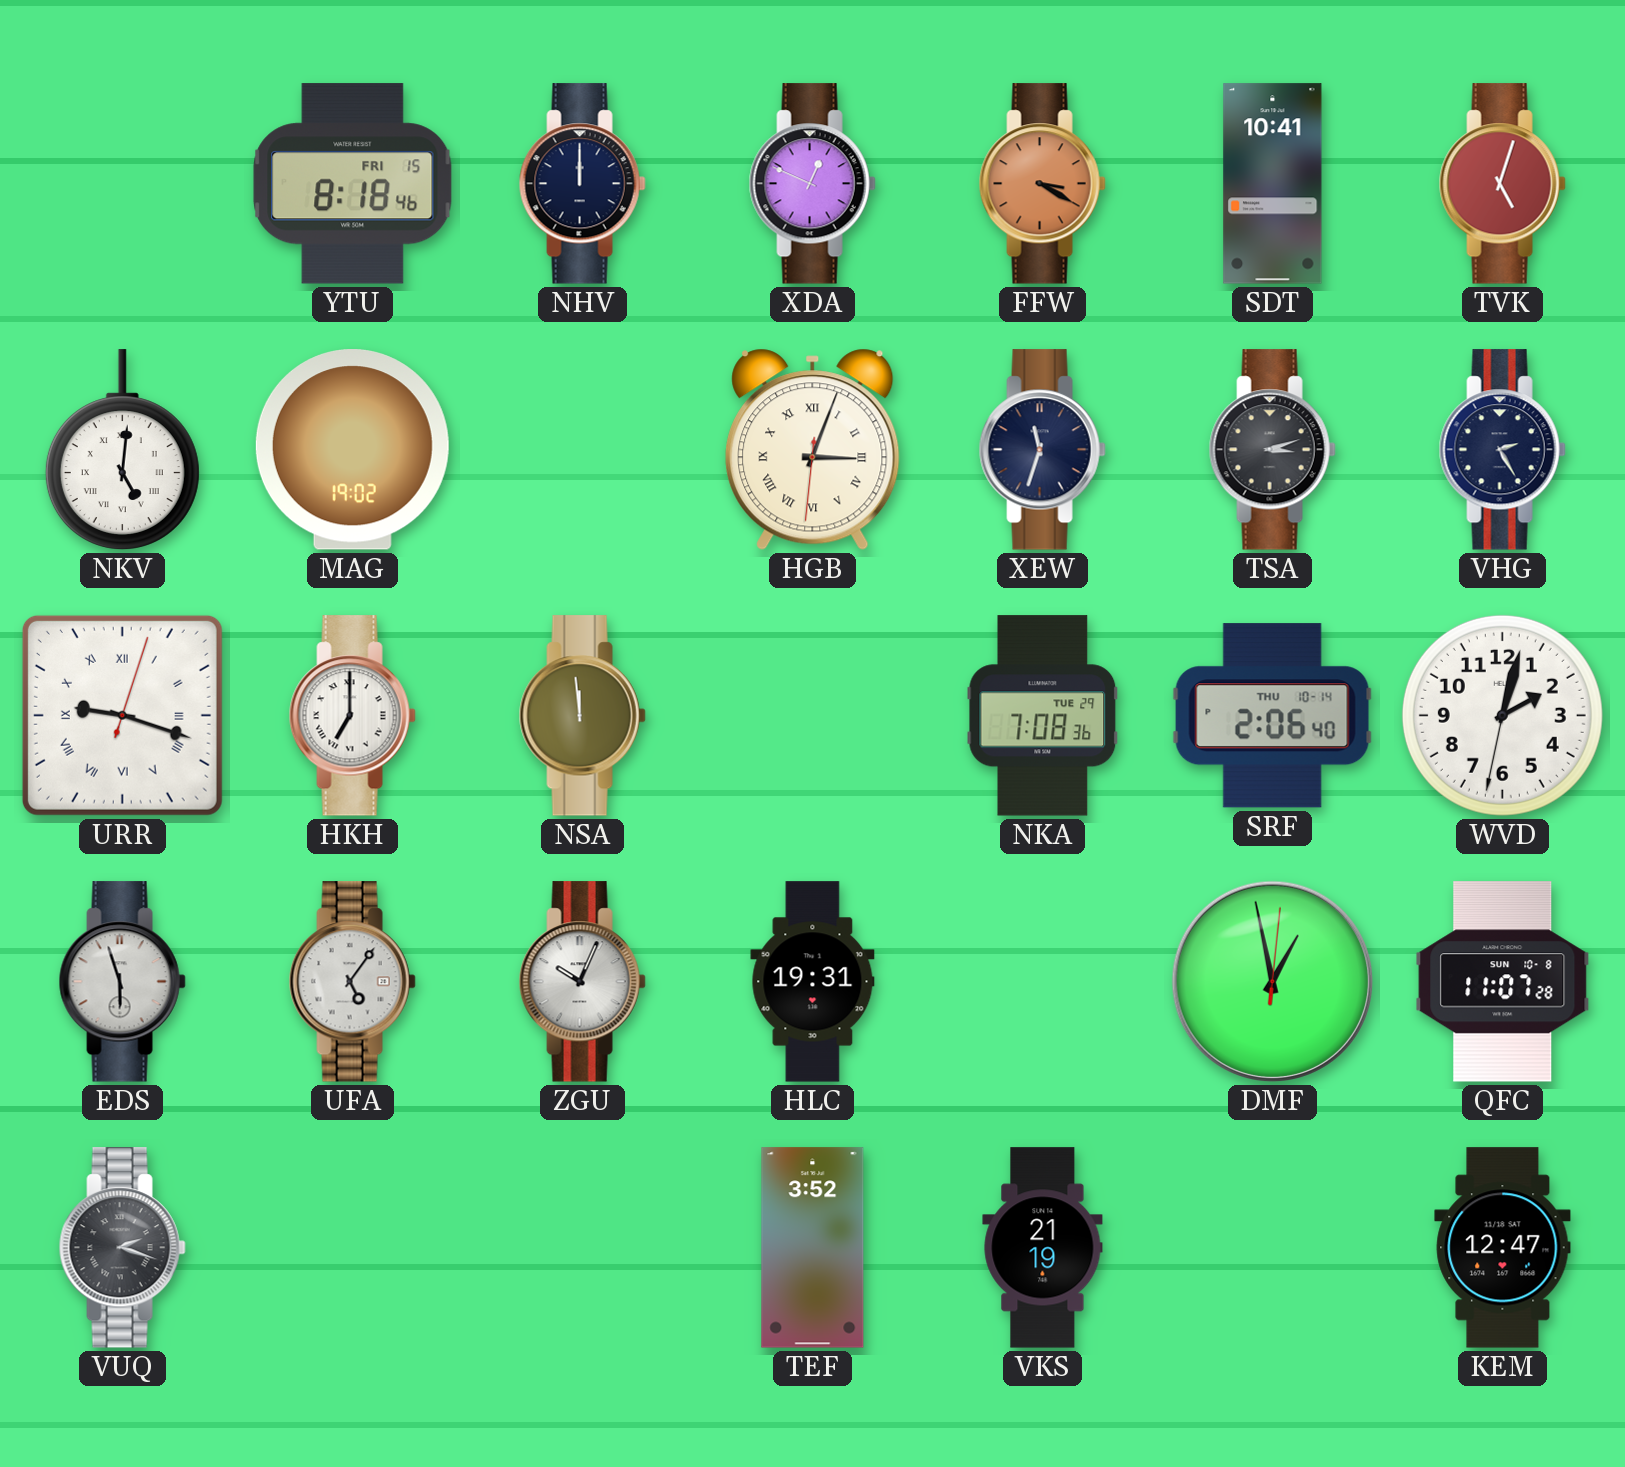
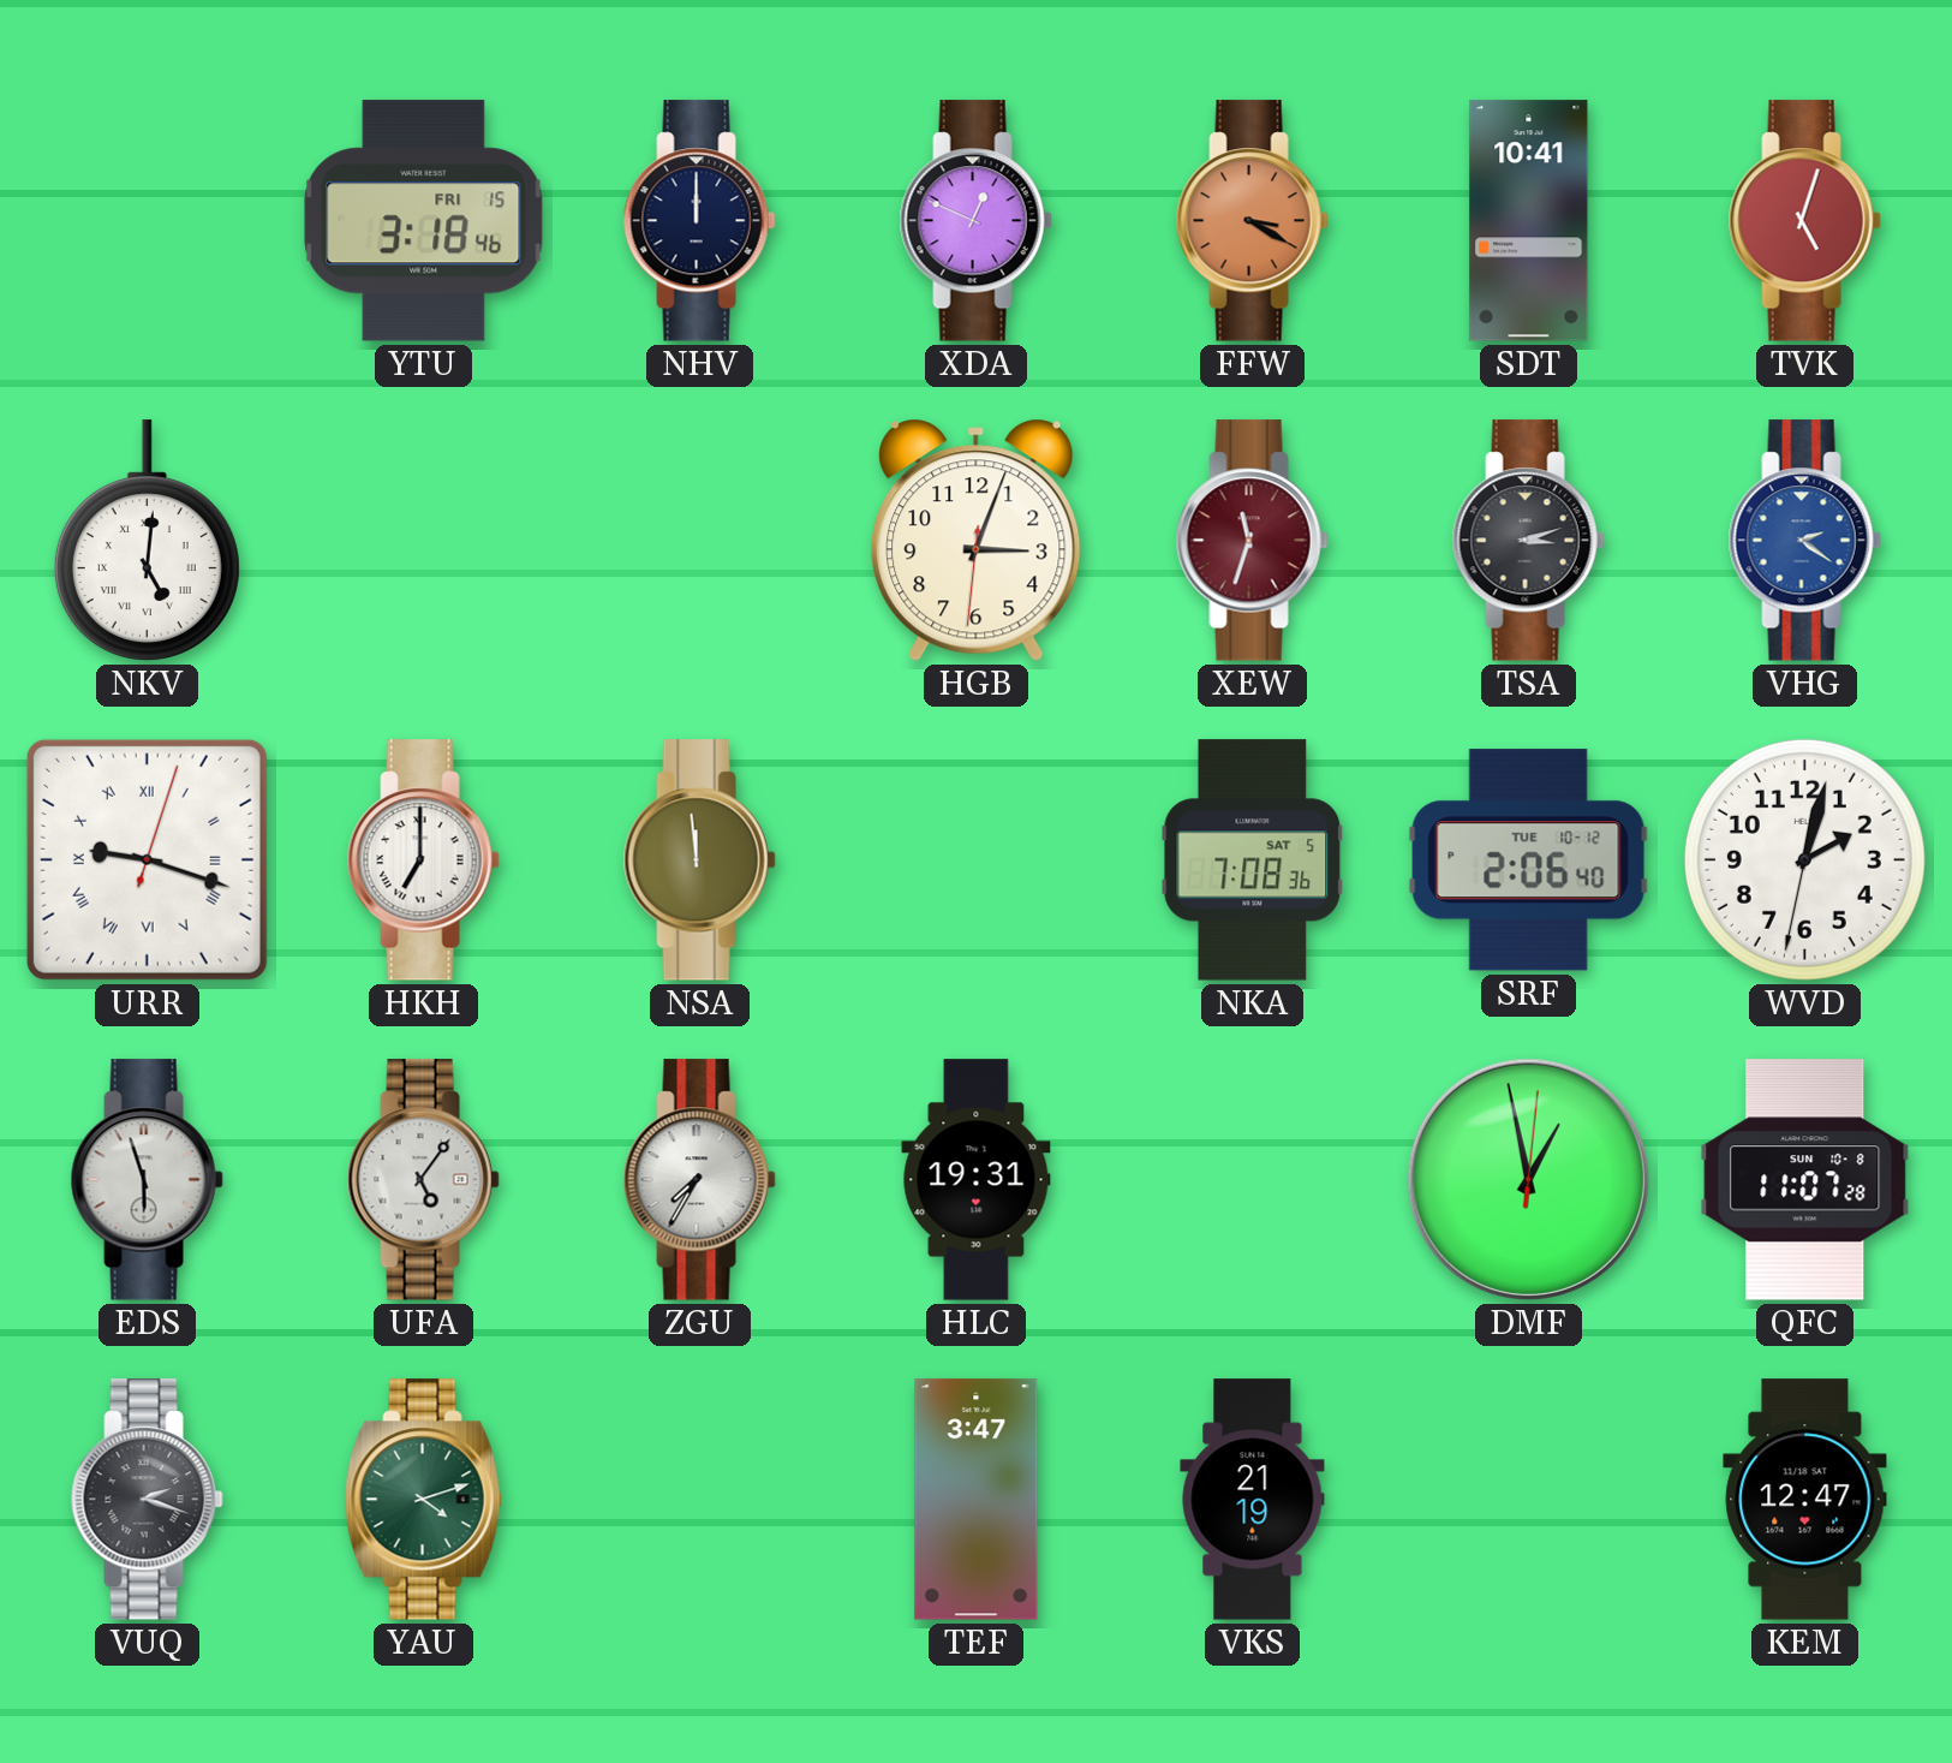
YTU: 8:18 -> 3:18
MAG: 19:02 -> none
HGB numerals: Roman -> Arabic
XEW dial: navy -> burgundy
VHG: 2:25 -> 2:21
VHG dial: navy -> blue
NKA date: TUE 29 -> SAT 5
SRF date: THU 10-14 -> TUE 10-12
ZGU: 10:04 -> 7:35
YAU: none -> 4:12
TEF: 3:52 -> 3:47
